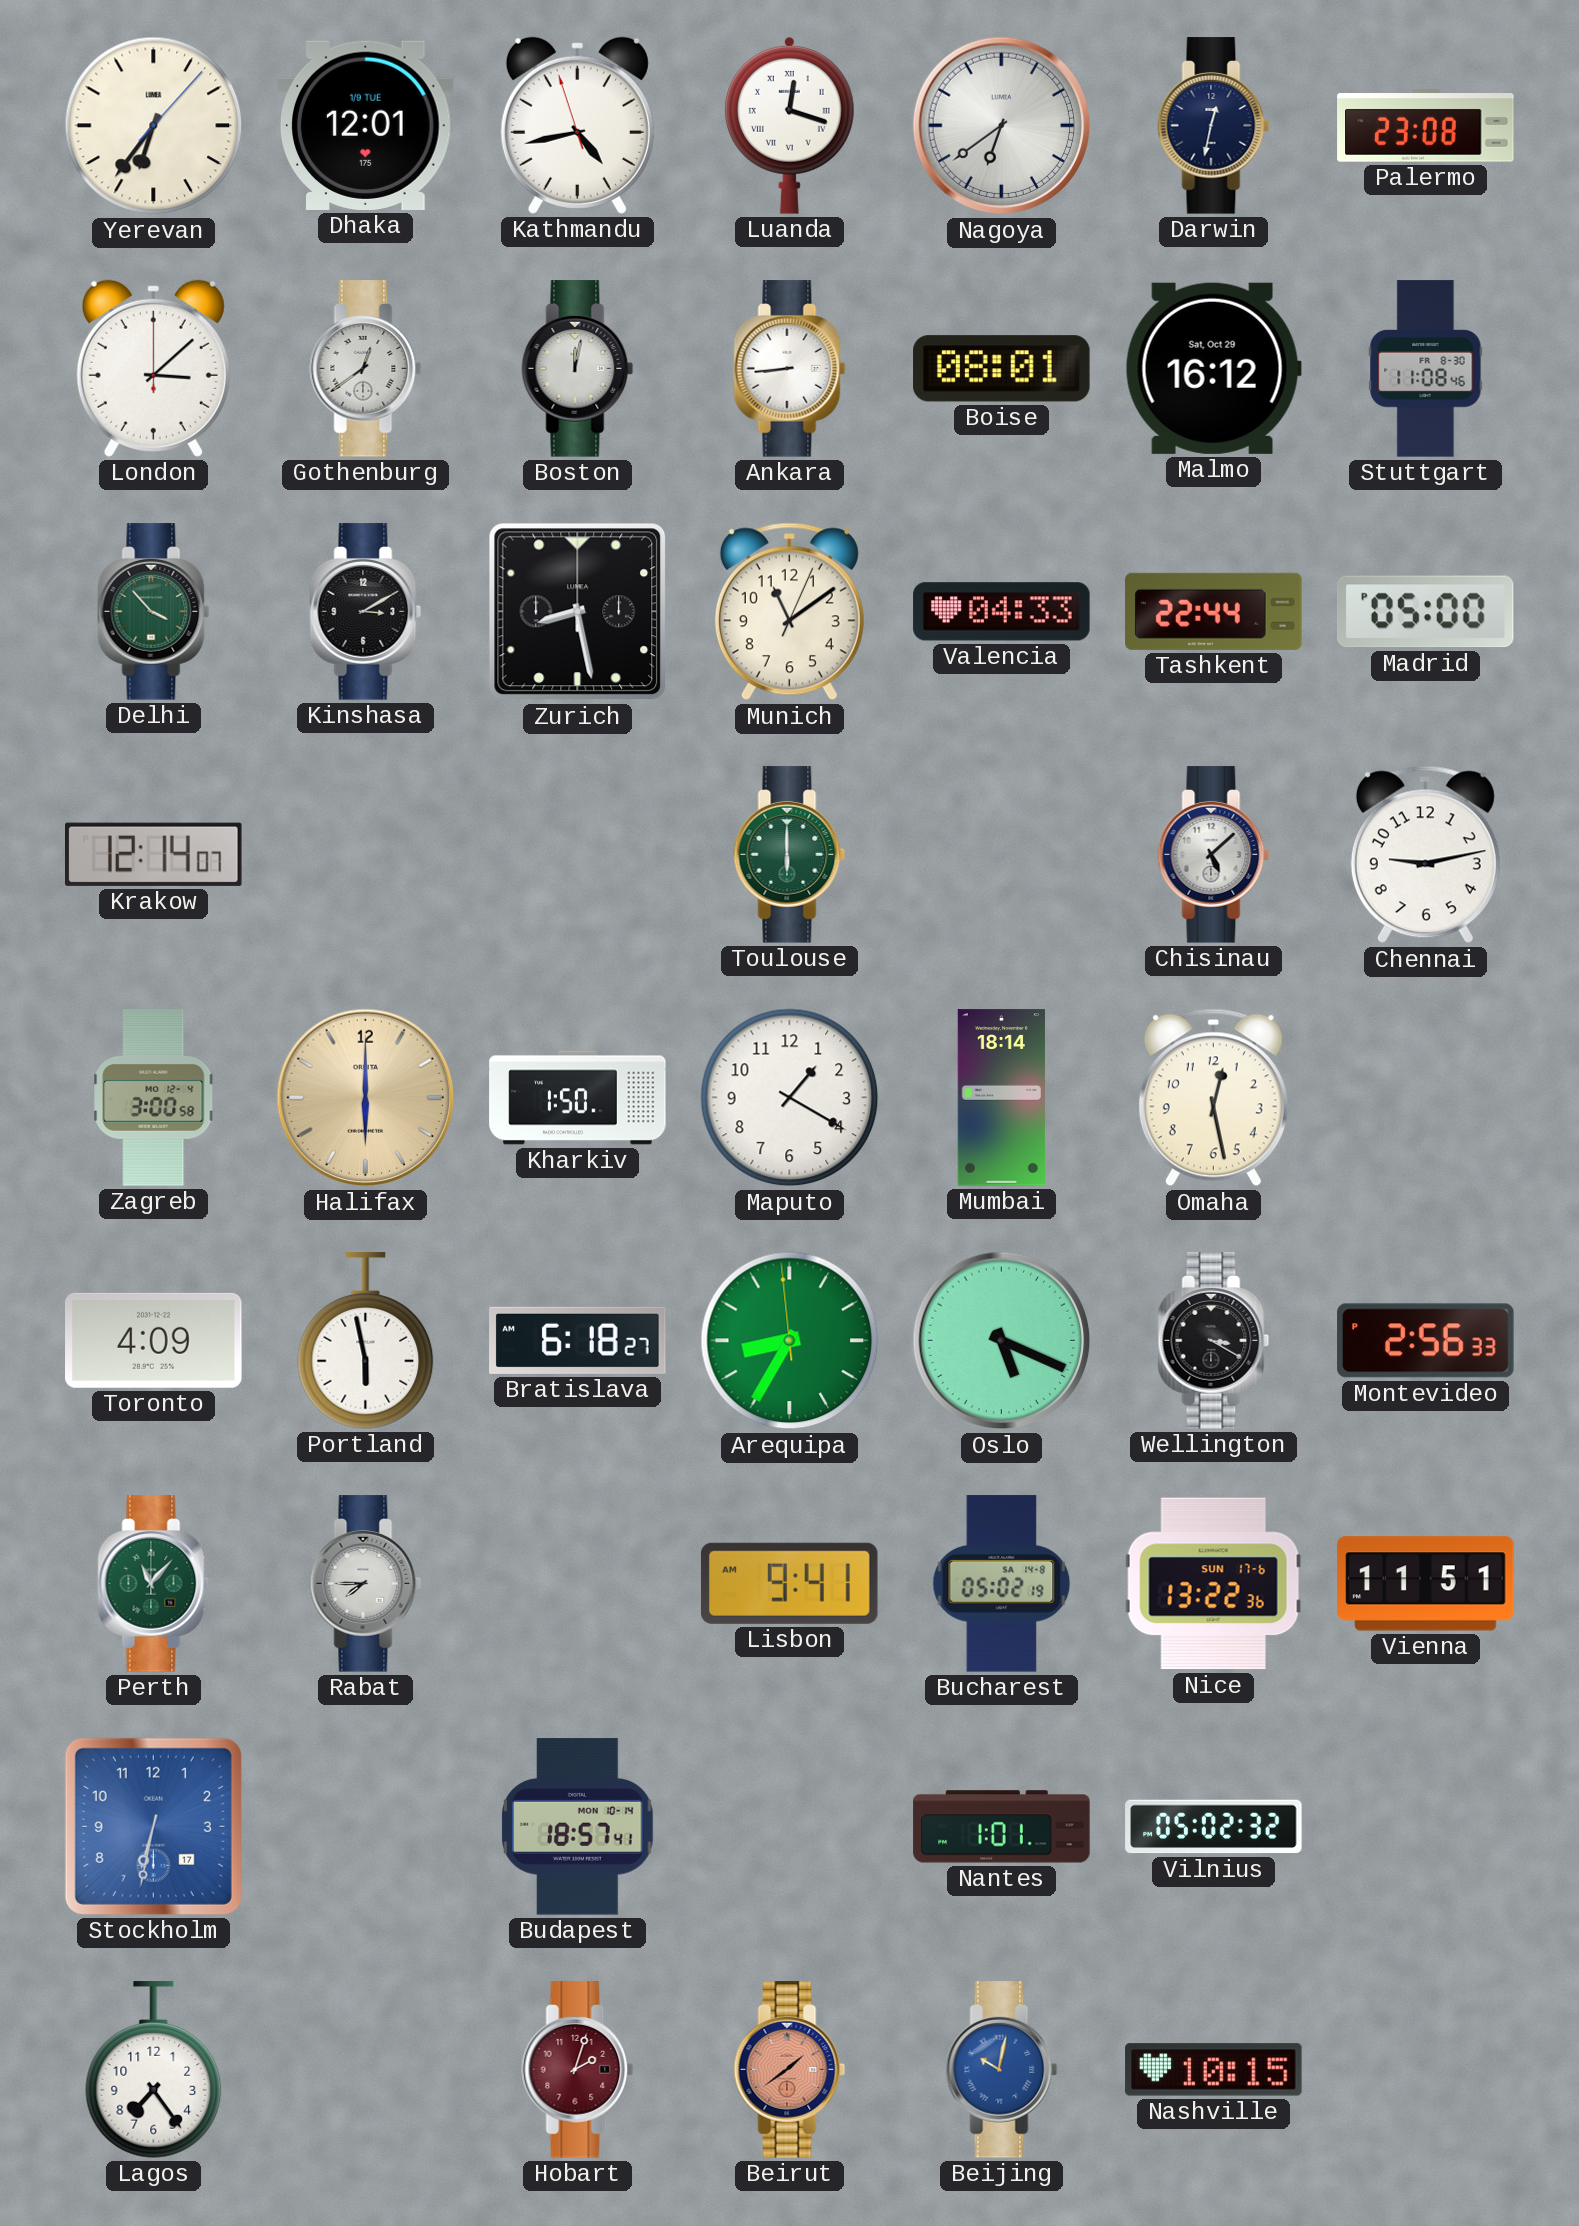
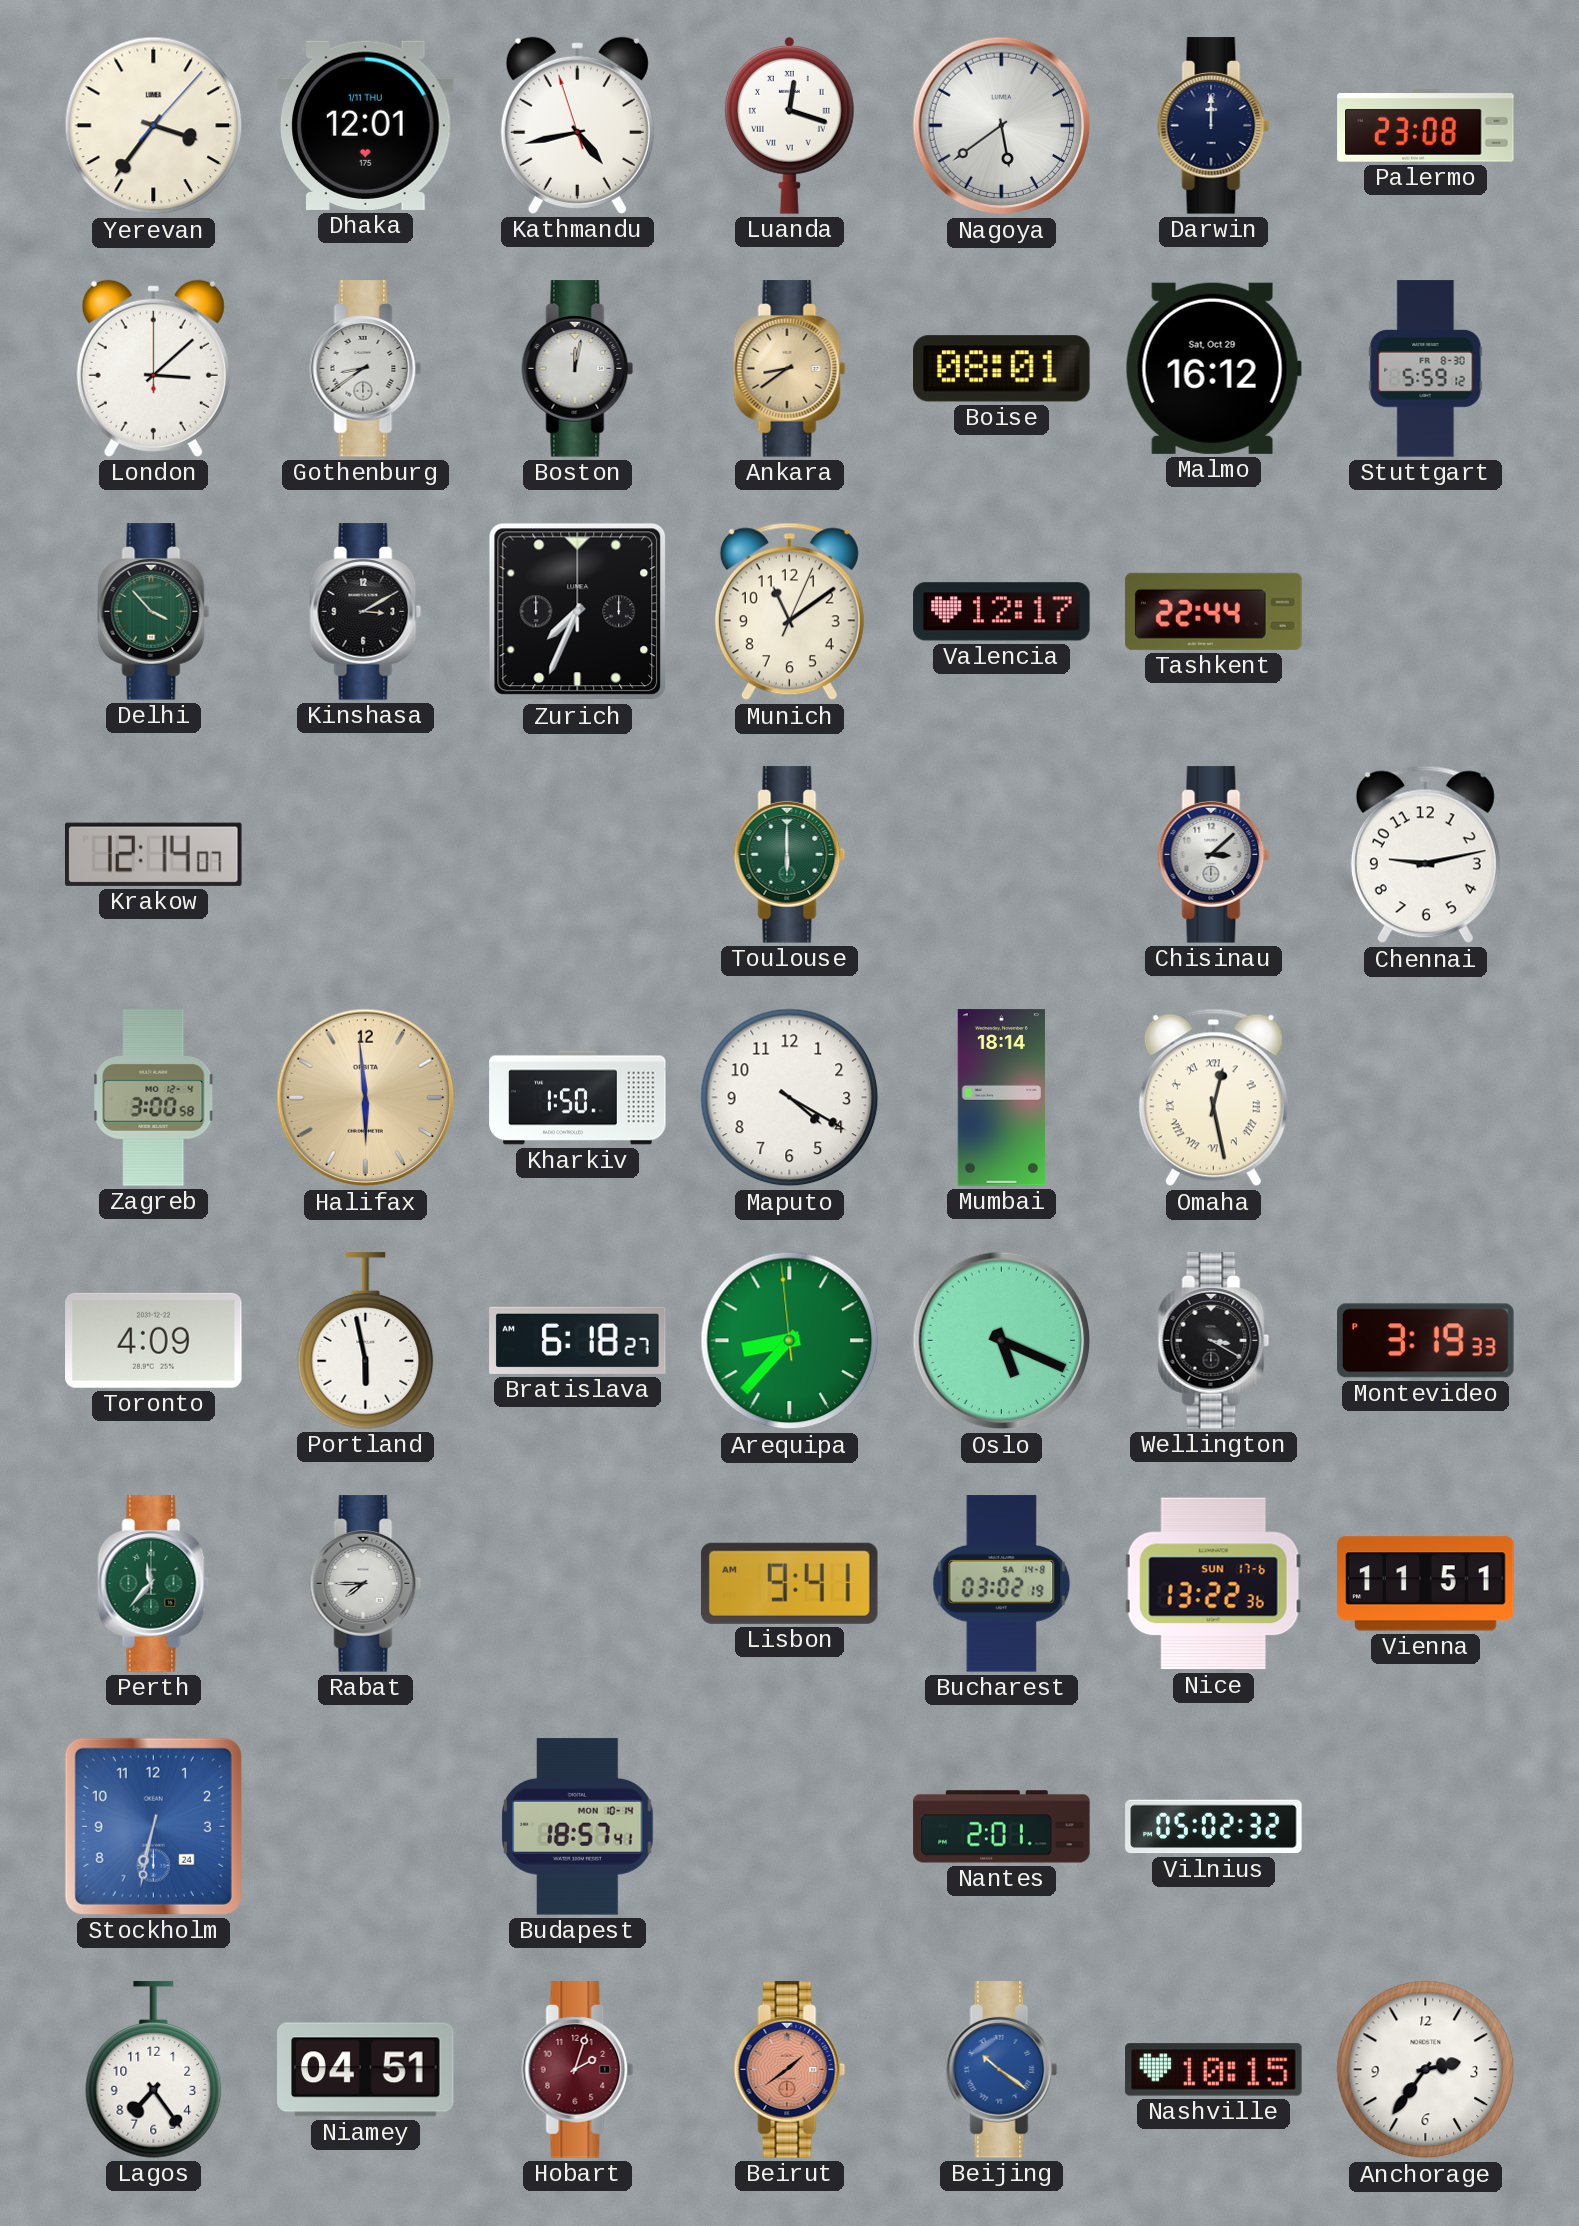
Yerevan: 6:36 -> 3:36
Dhaka date: 1/9 TUE -> 1/11 THU
Nagoya: 6:39 -> 5:39
Darwin: 12:32 -> 12:00
Gothenburg: 12:39 -> 8:39
Ankara: 8:44 -> 8:39
Ankara dial: white -> champagne
Stuttgart: 11:08 -> 5:59
Zurich: 8:28 -> 7:34
Valencia: 04:33 -> 12:17
Madrid: 05:00 -> none
Chisinau: 5:08 -> 3:08
Halifax: 6:00 -> 5:59
Maputo: 1:20 -> 4:20
Omaha numerals: Arabic -> Roman
Arequipa: 8:34 -> 8:36
Montevideo: 2:56 -> 3:19
Perth: 11:07 -> 11:37
Bucharest: 05:02 -> 03:02
Stockholm date: 17 -> 24
Nantes: 1:01 -> 2:01
Niamey: none -> 04:51
Beijing: 10:02 -> 10:21
Anchorage: none -> 2:36
